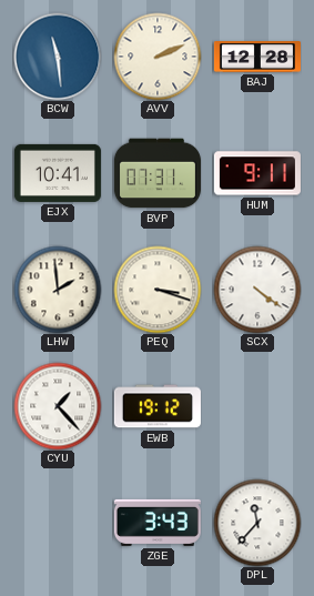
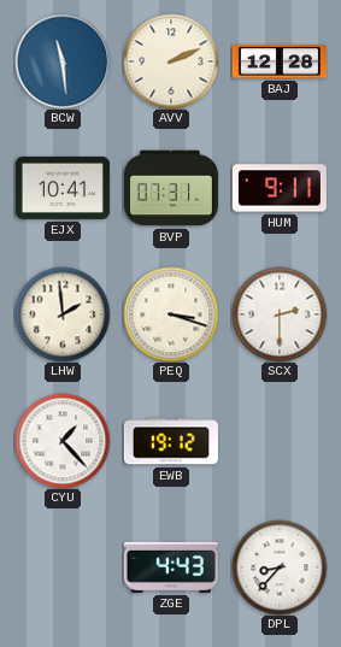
SCX: 4:21 -> 2:30
ZGE: 3:43 -> 4:43
DPL: 11:37 -> 8:37
